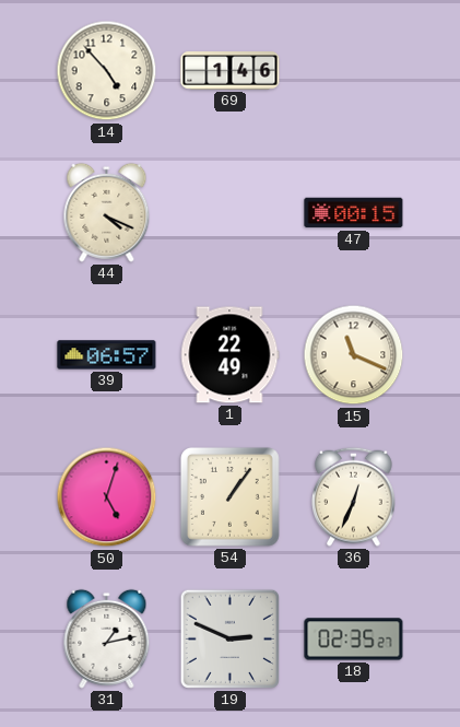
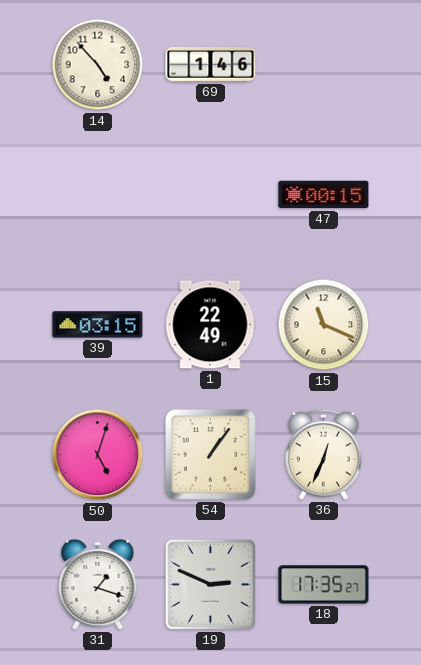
44: 4:19 -> none
39: 06:57 -> 03:15
31: 1:13 -> 1:18
18: 02:35 -> 17:35
